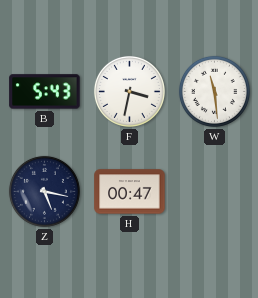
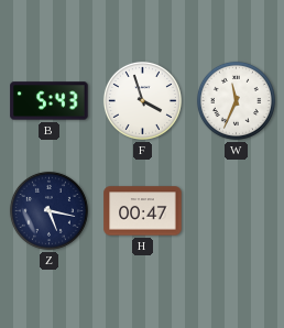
F: 3:32 -> 3:57
W: 11:29 -> 11:34
